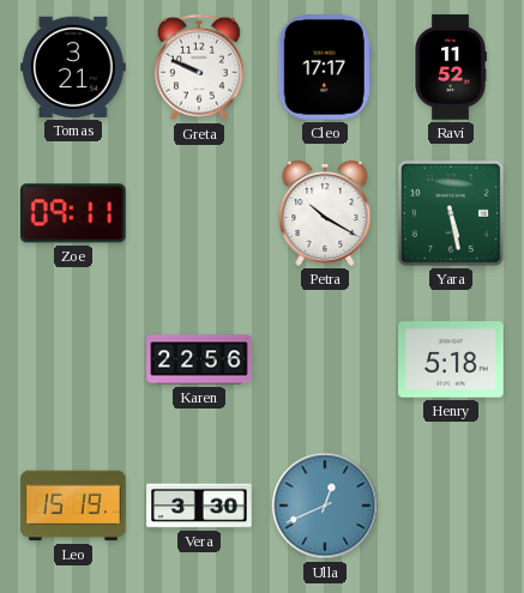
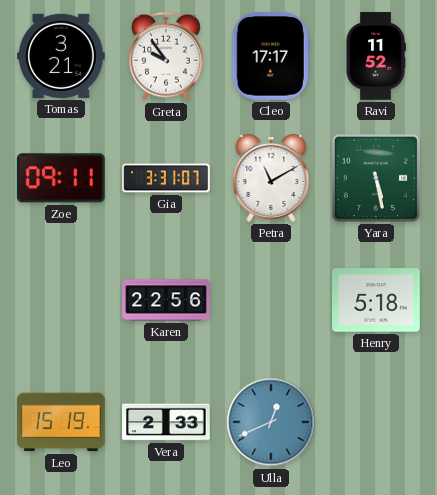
Greta: 9:49 -> 9:54
Gia: none -> 3:31
Petra: 10:20 -> 11:10
Vera: 3:30 -> 2:33
